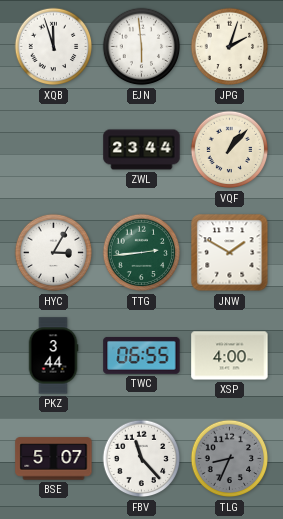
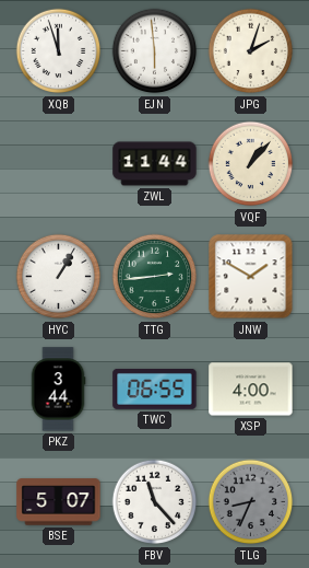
ZWL: 23:44 -> 11:44
HYC: 3:05 -> 1:05
